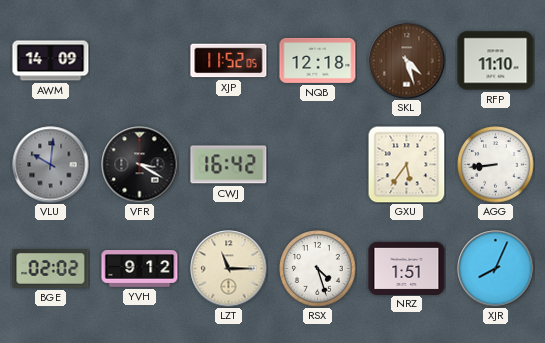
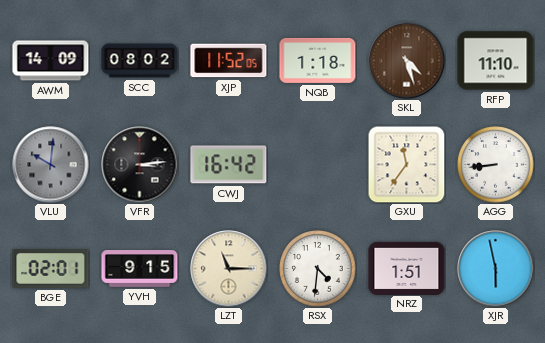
SCC: none -> 08:02
NQB: 12:18 -> 1:18
VFR: 3:20 -> 3:14
GXU: 5:36 -> 11:36
BGE: 02:02 -> 02:01
YVH: 9:12 -> 9:15
RSX: 4:27 -> 4:31
XJR: 8:04 -> 5:58
